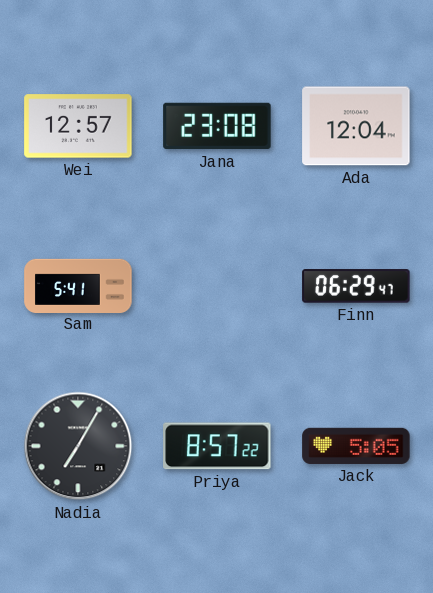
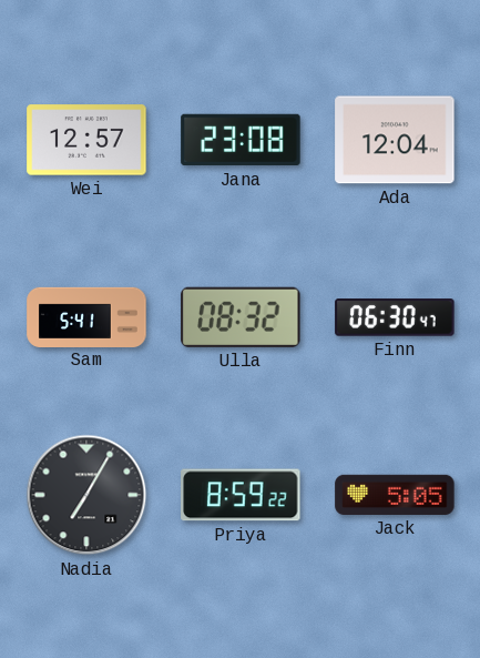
Ulla: none -> 08:32
Finn: 06:29 -> 06:30
Priya: 8:57 -> 8:59
